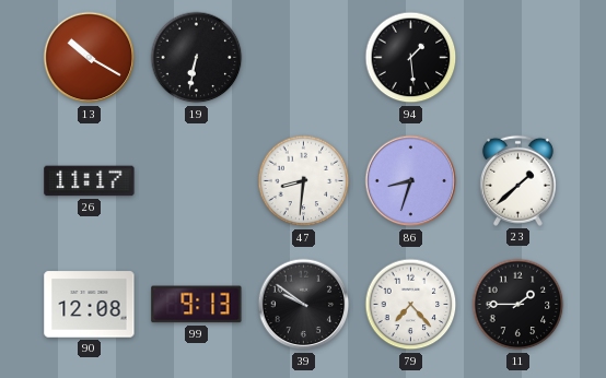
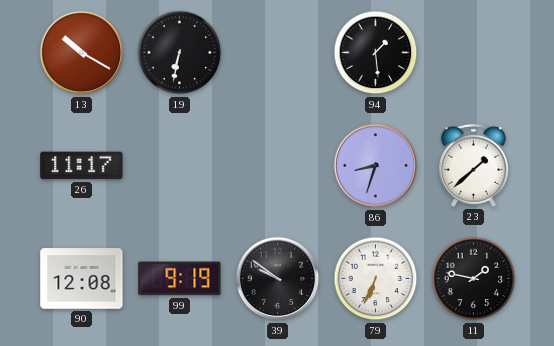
47: 8:31 -> none
99: 9:13 -> 9:19
79: 7:23 -> 6:34
11: 1:45 -> 1:47
